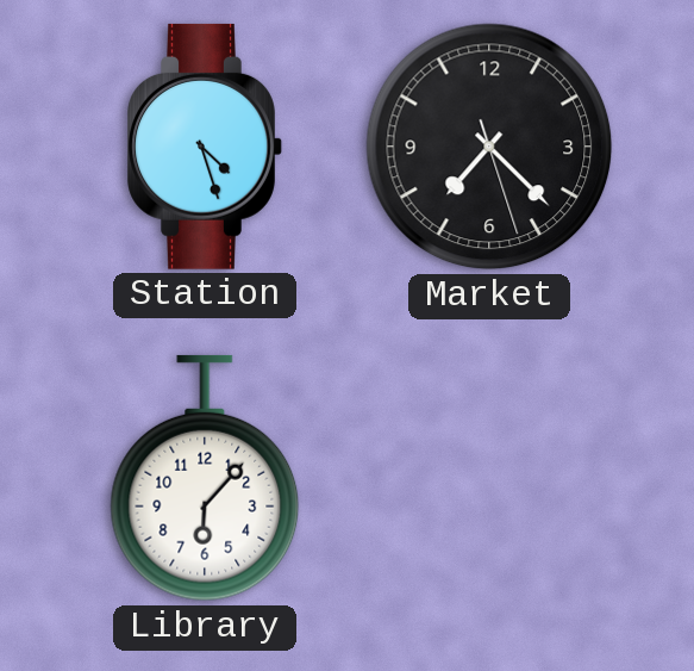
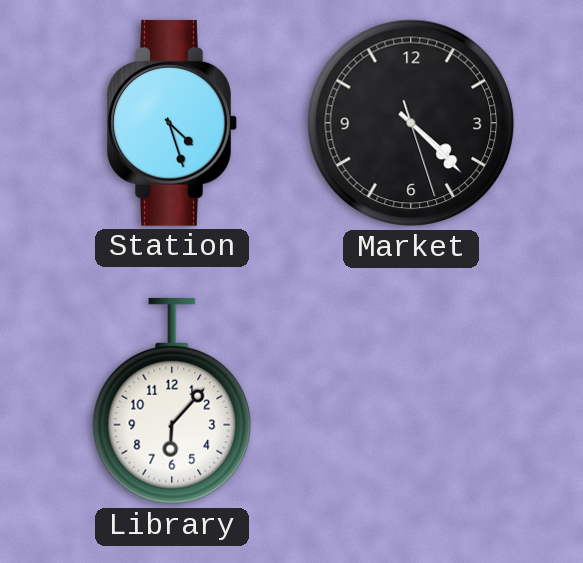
Market: 7:22 -> 4:22
